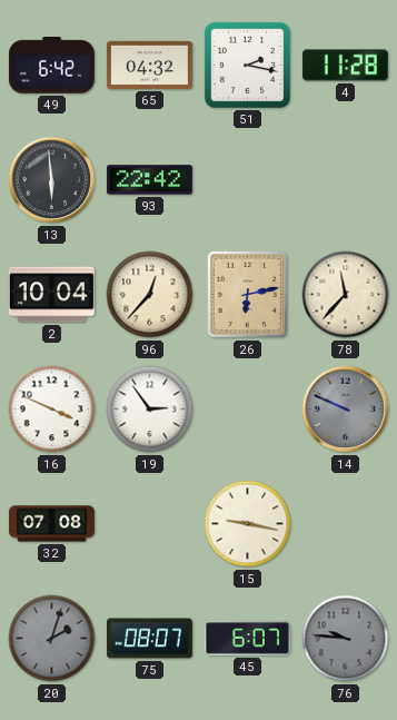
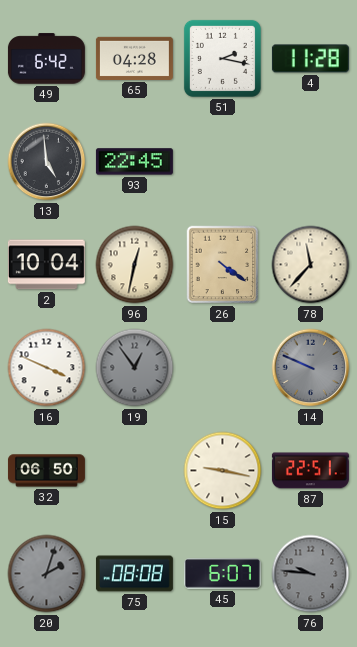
65: 04:32 -> 04:28
13: 5:59 -> 4:59
93: 22:42 -> 22:45
96: 12:37 -> 12:32
26: 6:13 -> 4:21
19: 2:54 -> 12:54
19 dial: white -> grey
32: 07:08 -> 06:50
87: none -> 22:51
75: 08:07 -> 08:08
